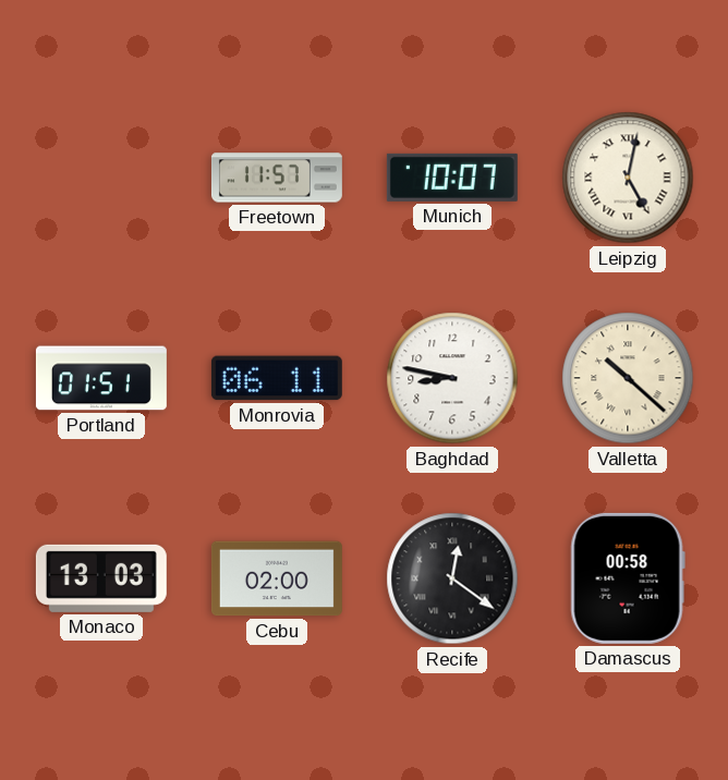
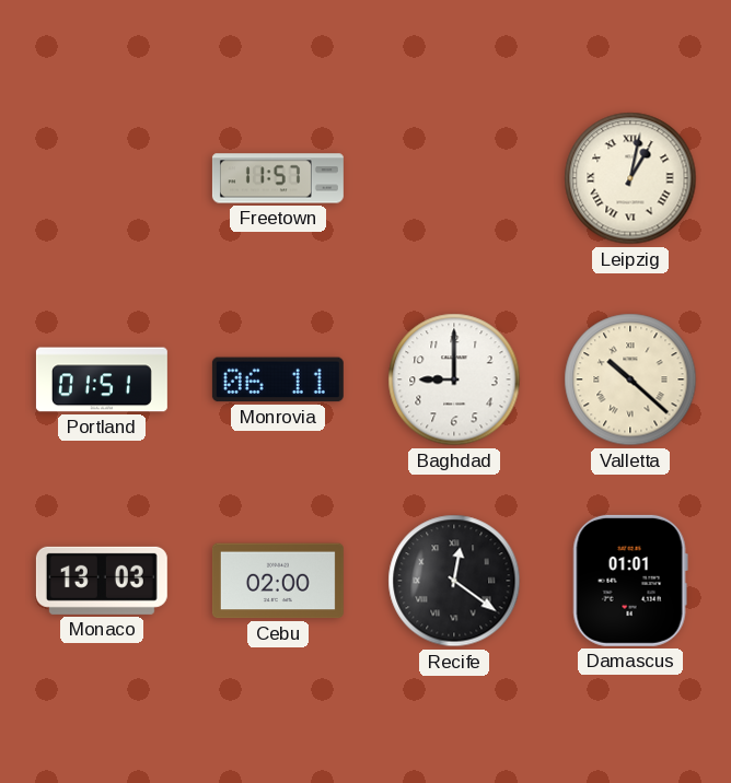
Munich: 10:07 -> none
Leipzig: 5:02 -> 1:02
Baghdad: 8:47 -> 9:00
Damascus: 00:58 -> 01:01
